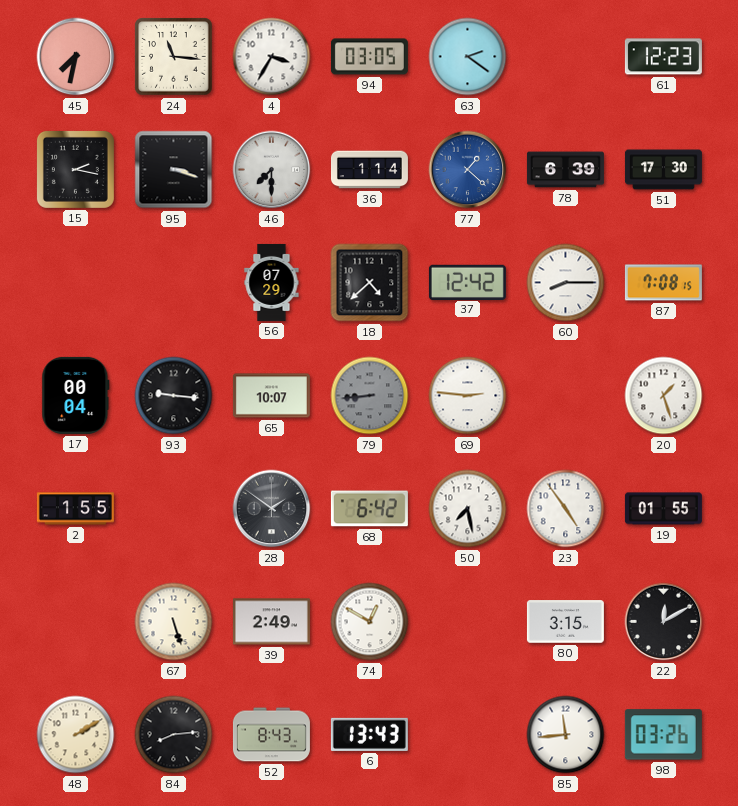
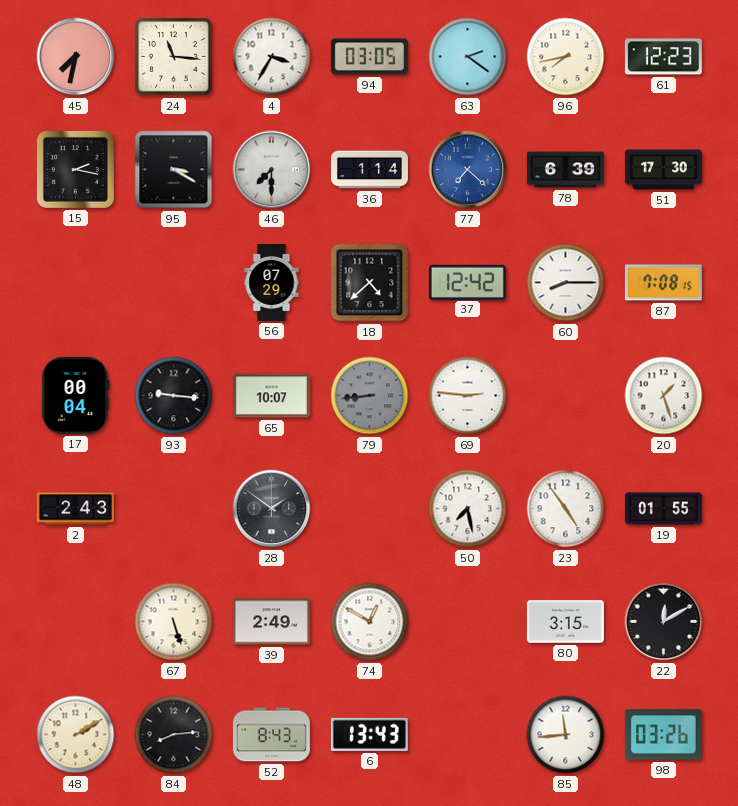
96: none -> 7:43
95: 3:18 -> 3:20
77: 1:22 -> 7:22
2: 1:55 -> 2:43
68: 6:42 -> none
